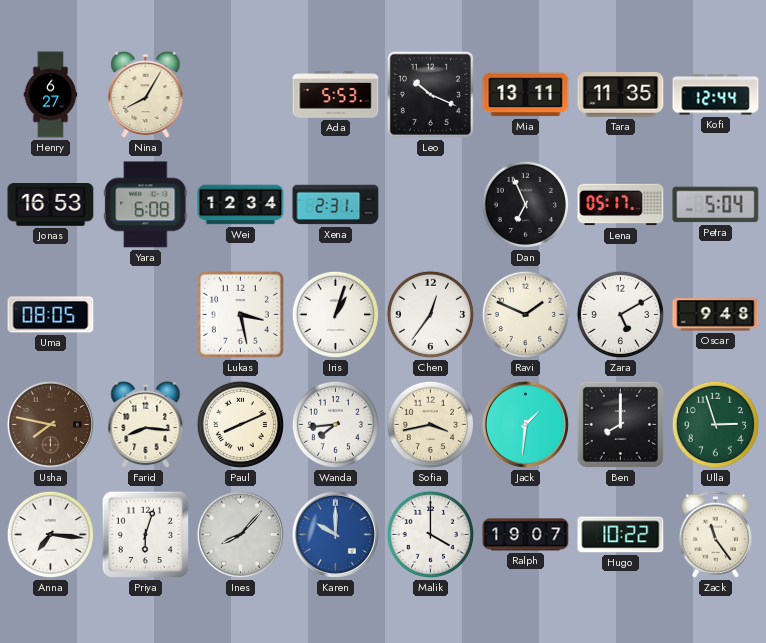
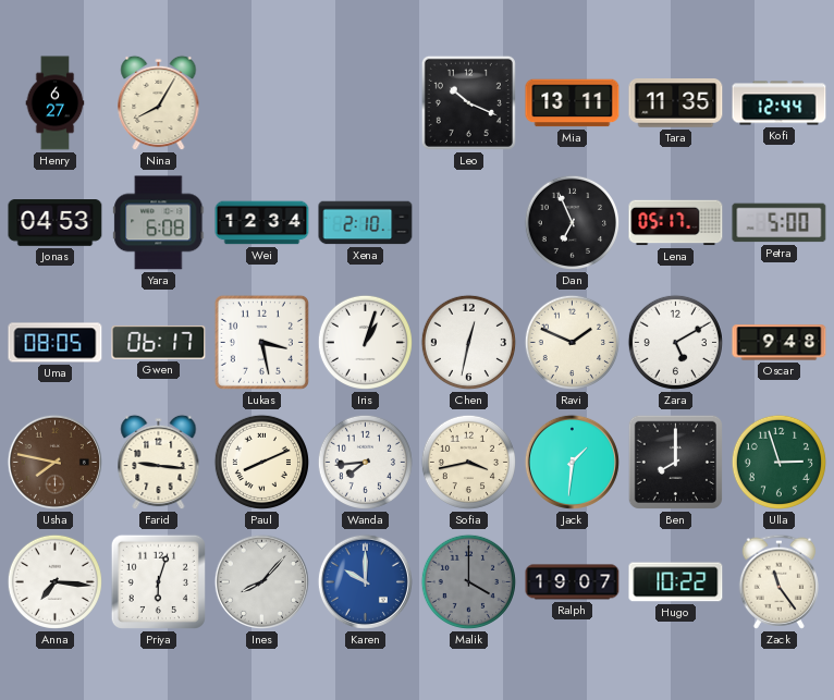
Ada: 5:53 -> none
Jonas: 16:53 -> 04:53
Xena: 2:31 -> 2:10
Petra: 5:04 -> 5:00
Gwen: none -> 06:17
Chen: 12:36 -> 12:32
Farid: 8:16 -> 9:16
Malik dial: white -> grey
